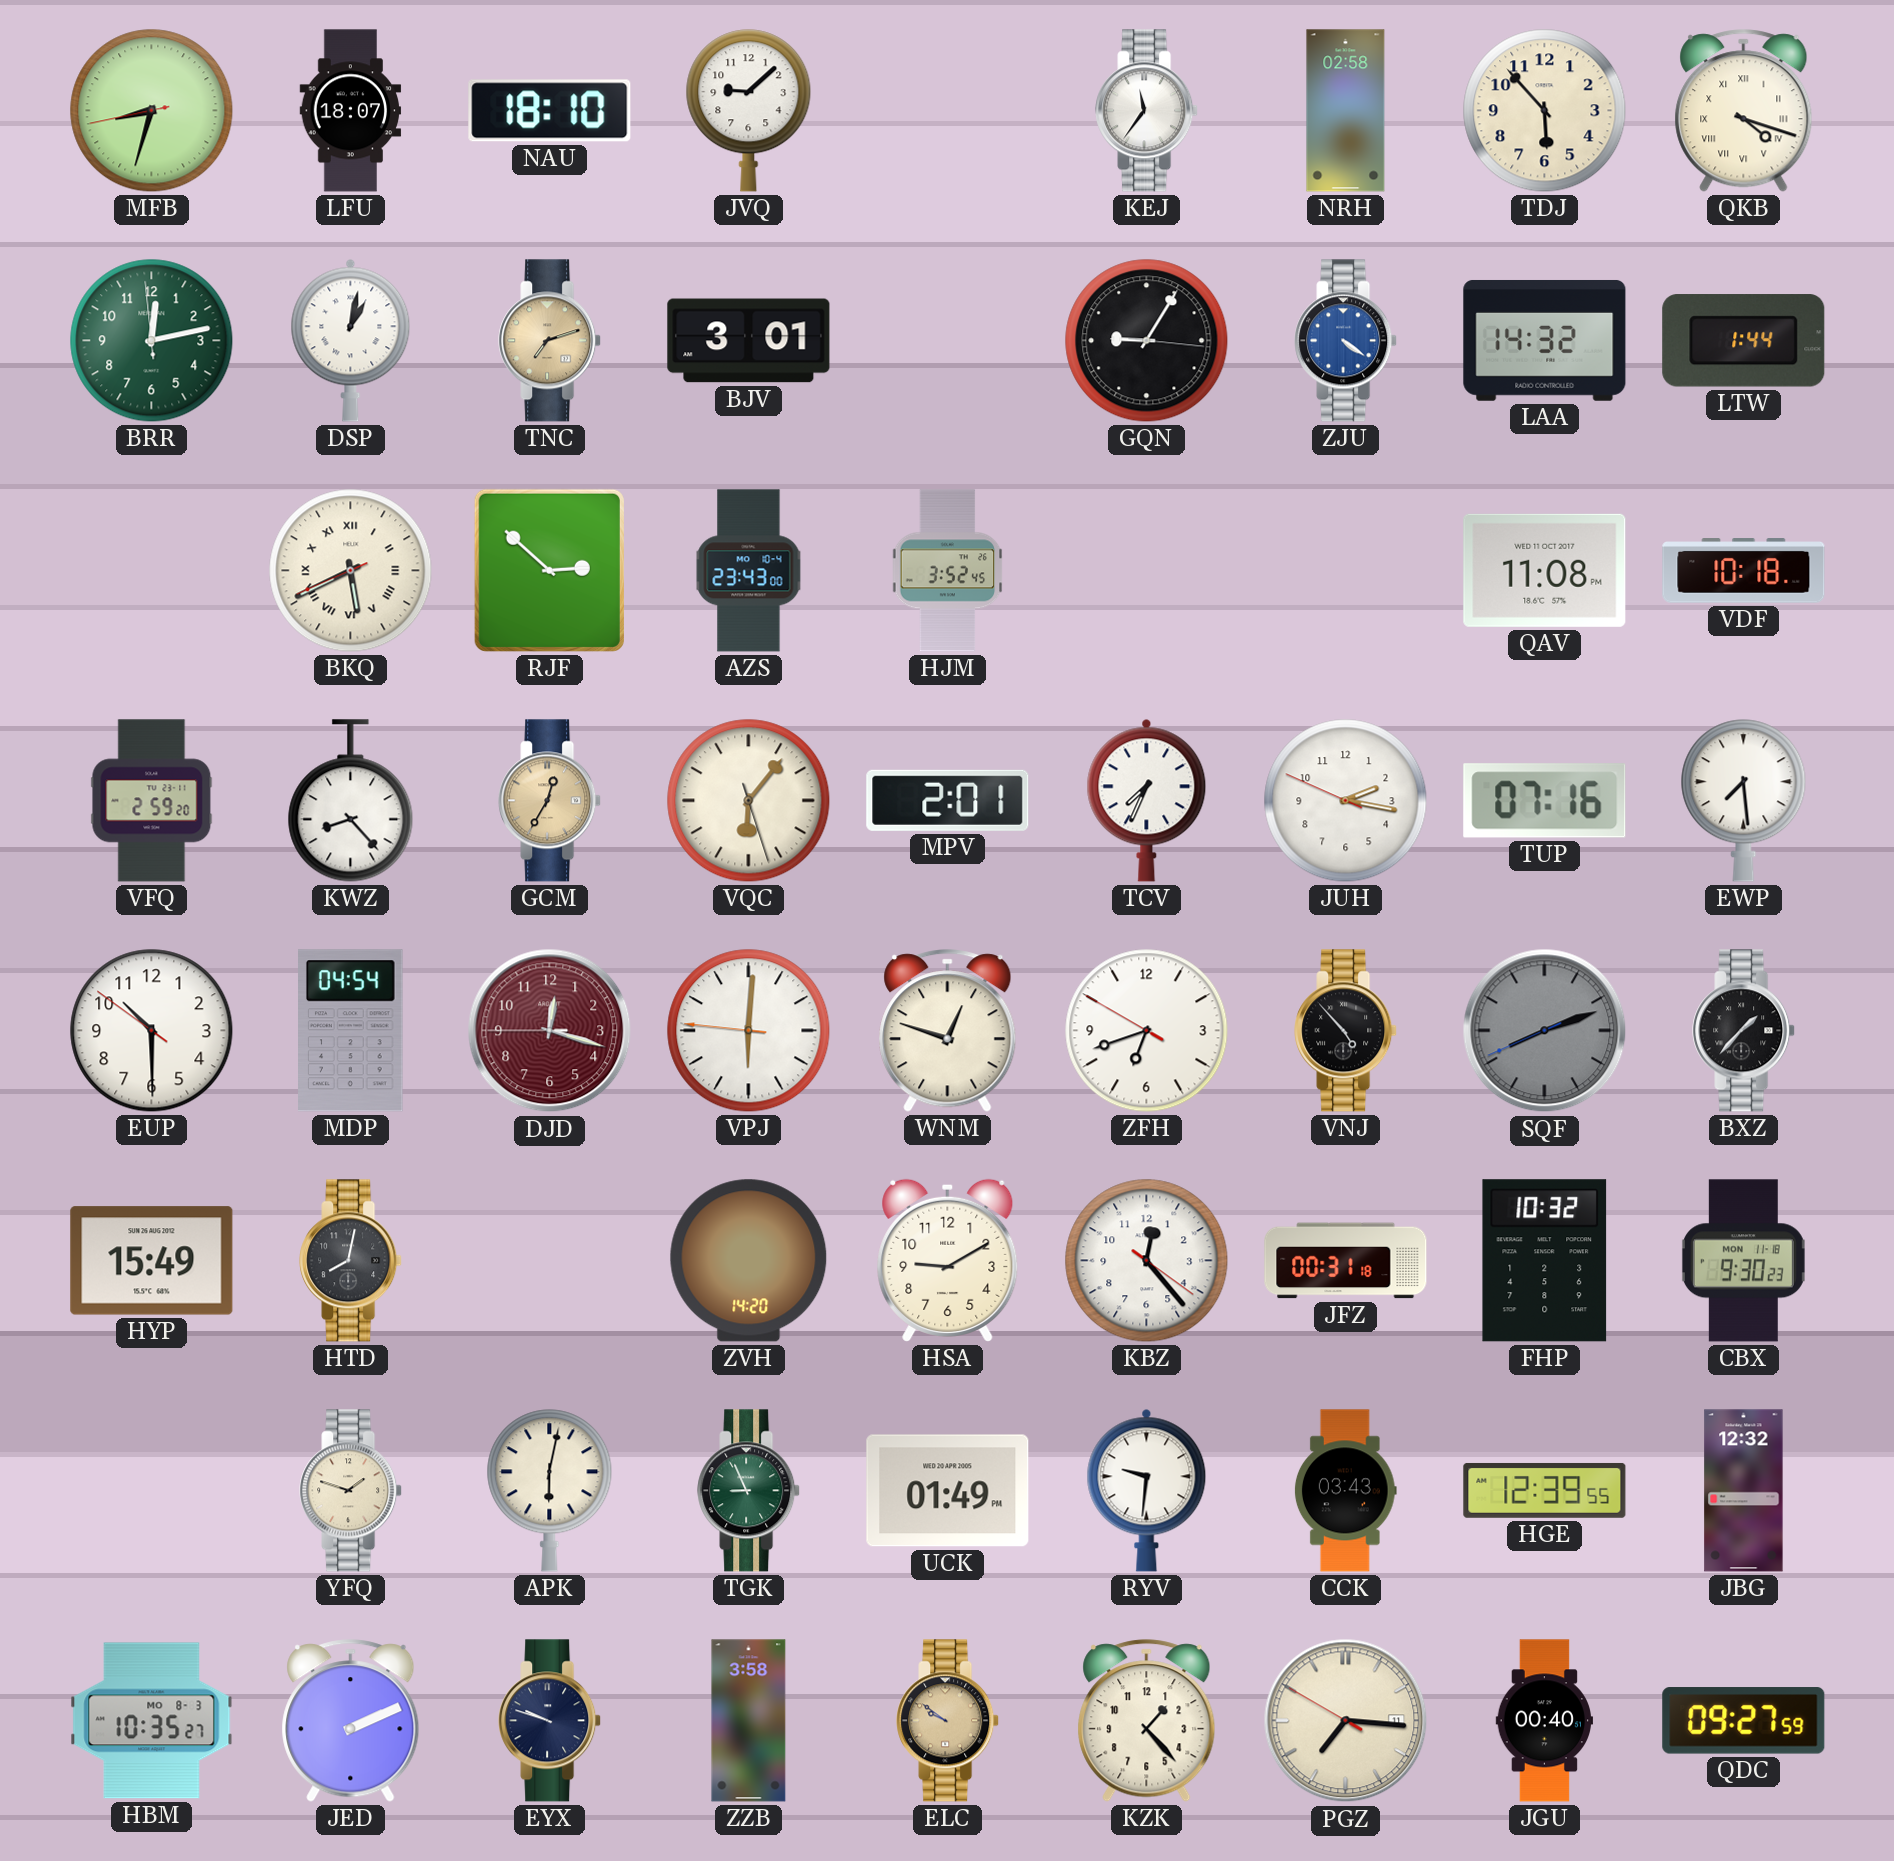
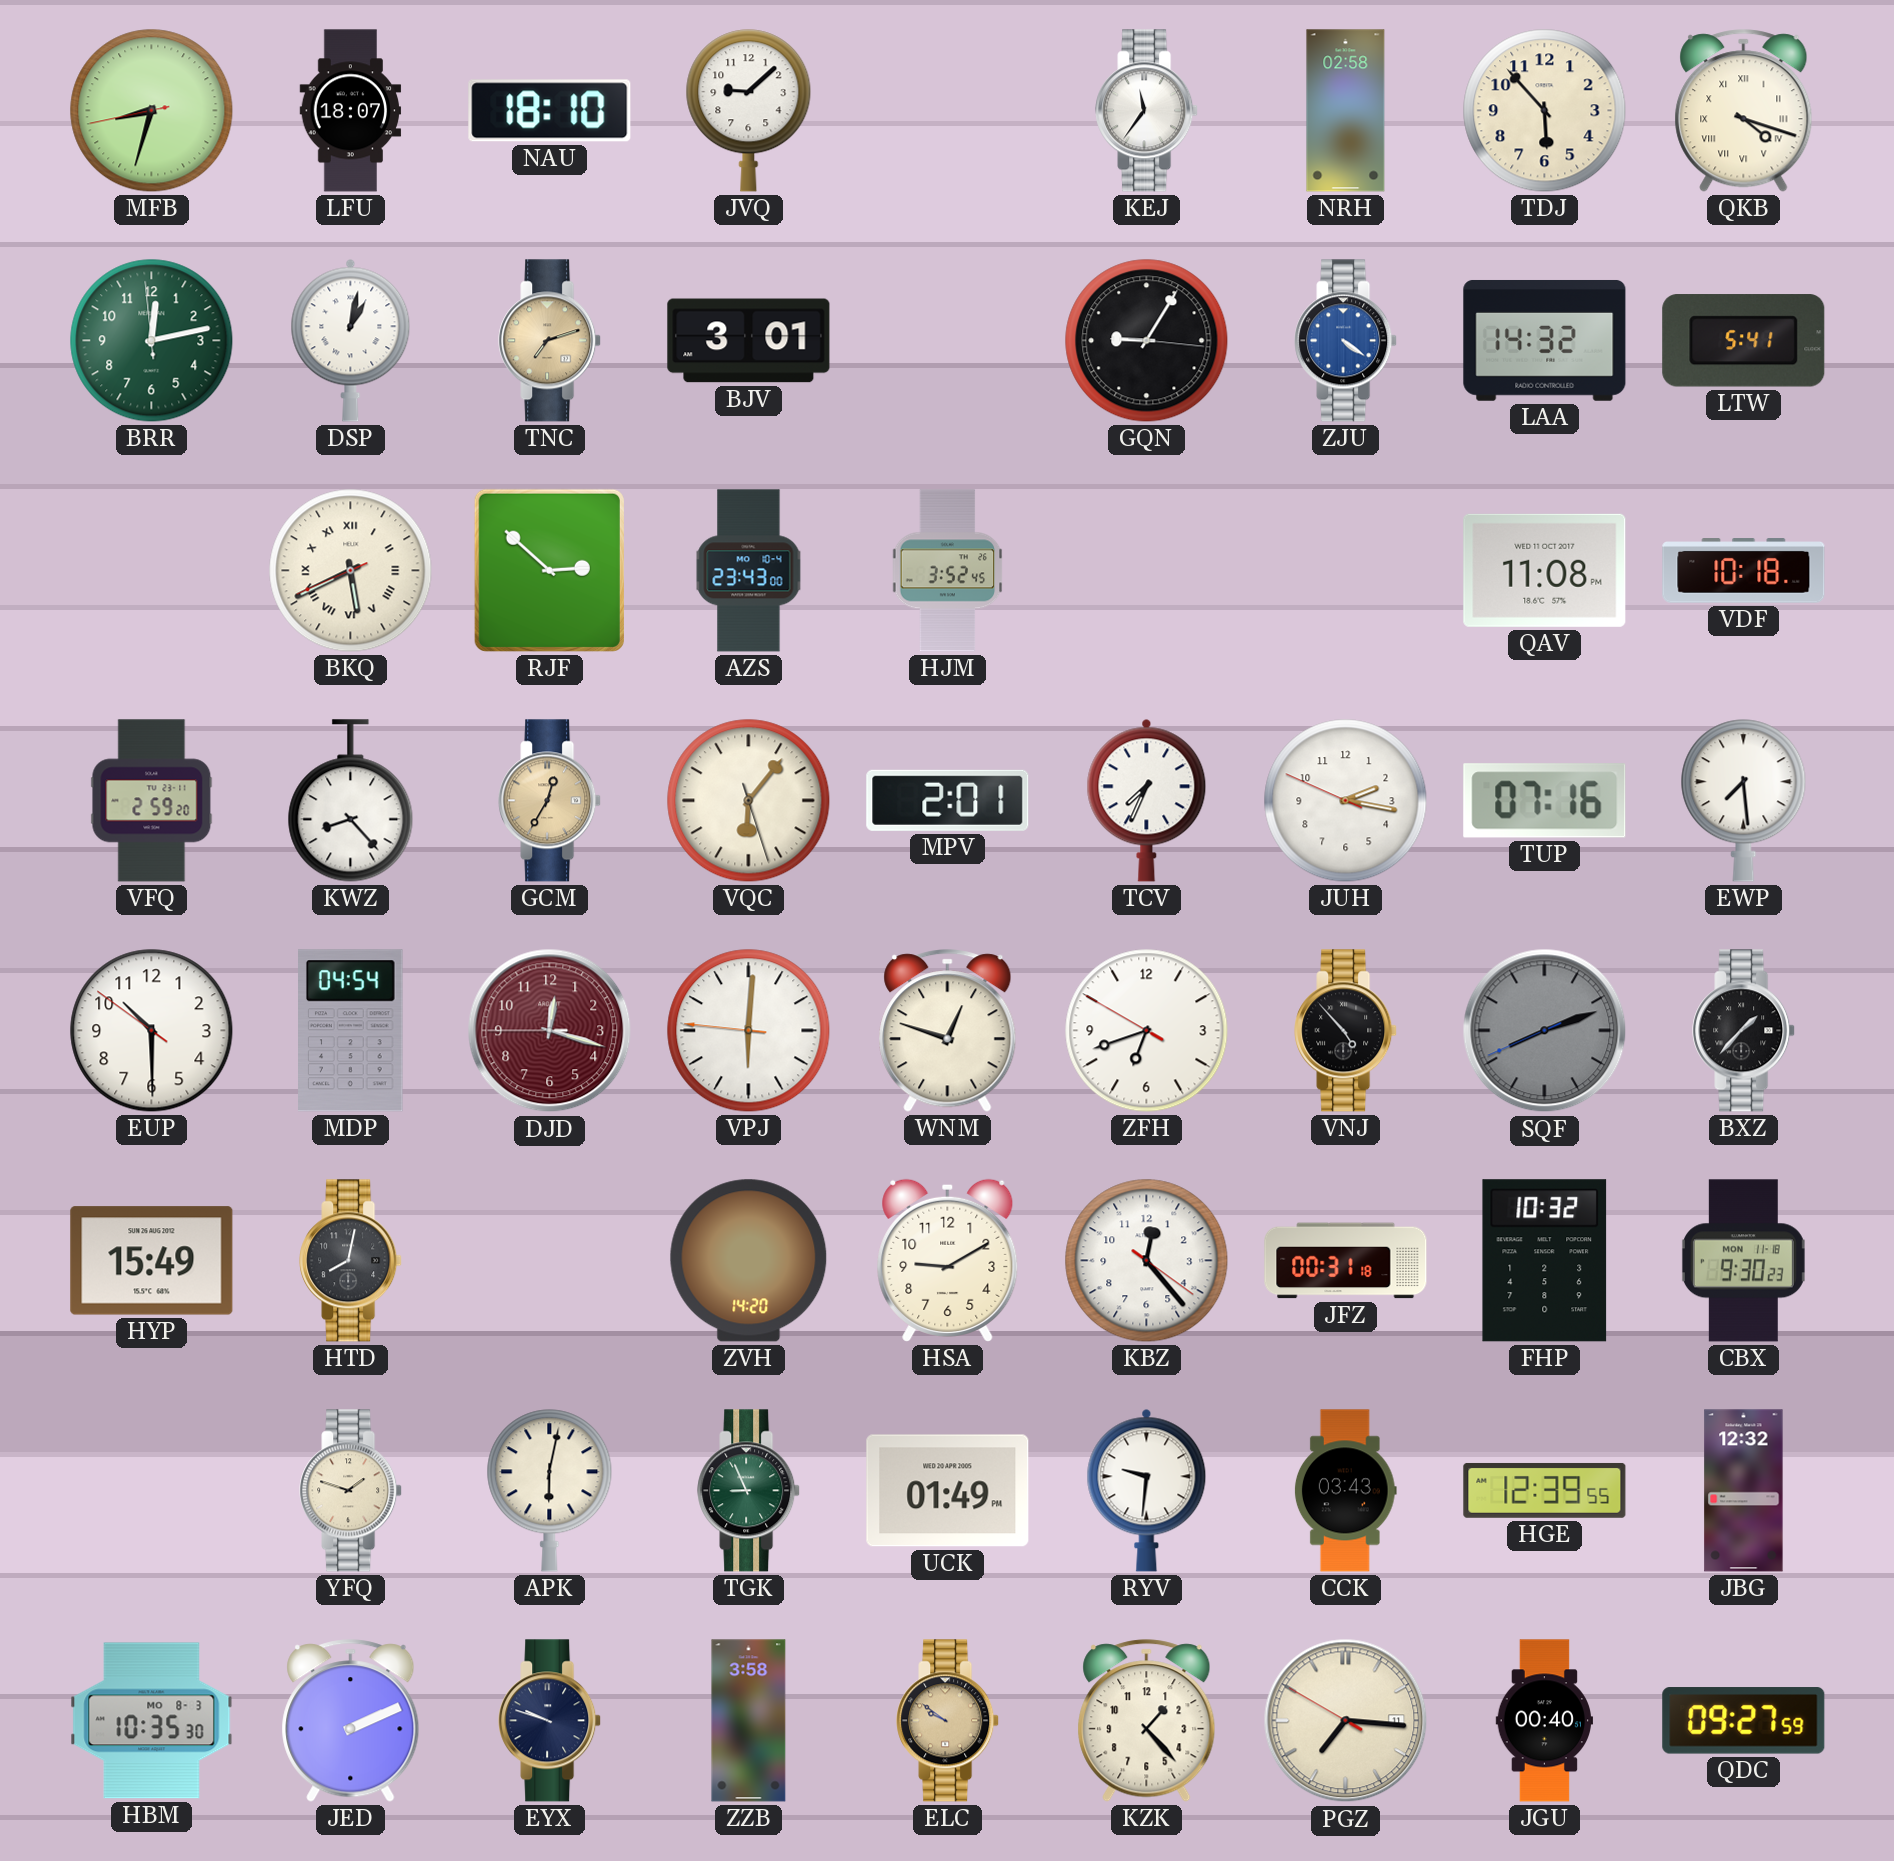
LTW: 1:44 -> 5:41
HBM: 10:35:27 -> 10:35:30
